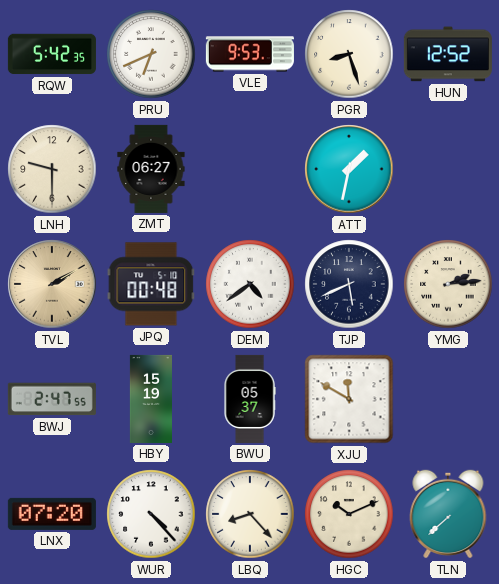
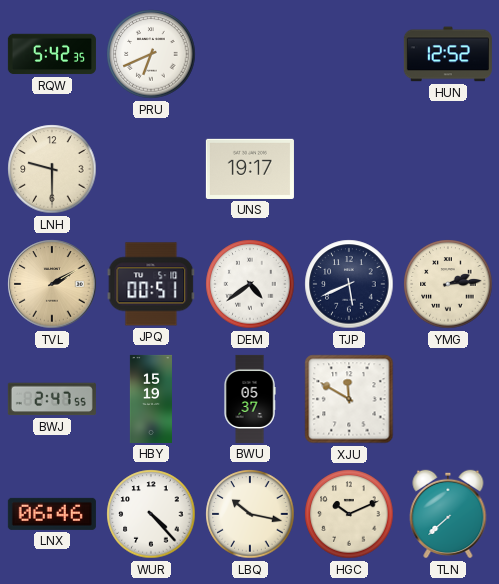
VLE: 9:53 -> none
PGR: 8:27 -> none
ZMT: 06:27 -> none
UNS: none -> 19:17
ATT: 1:32 -> none
JPQ: 00:48 -> 00:51
LNX: 07:20 -> 06:46
LBQ: 8:23 -> 10:17
